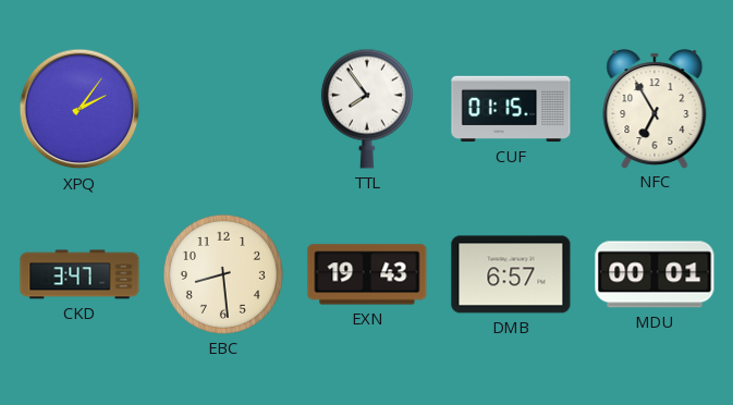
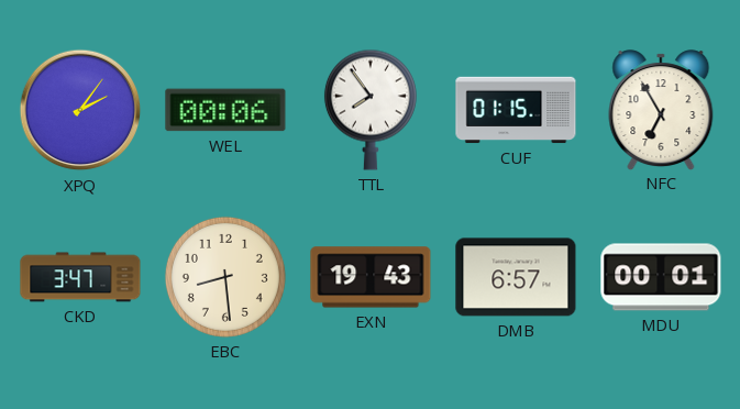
WEL: none -> 00:06
